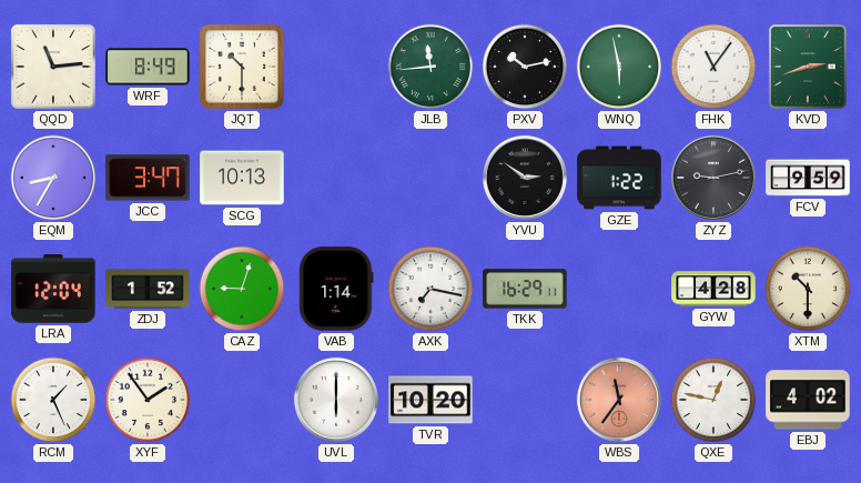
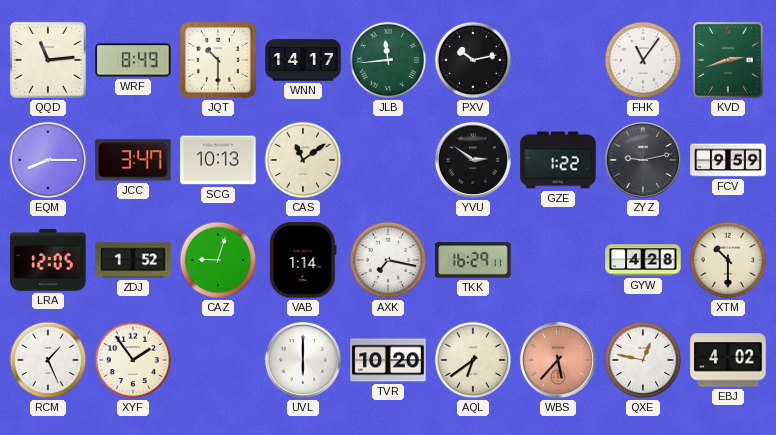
WNN: none -> 14:17
WNQ: 5:58 -> none
EQM: 8:35 -> 8:15
CAS: none -> 11:09
LRA: 12:04 -> 12:05
AQL: none -> 6:39
WBS: 11:36 -> 5:37
